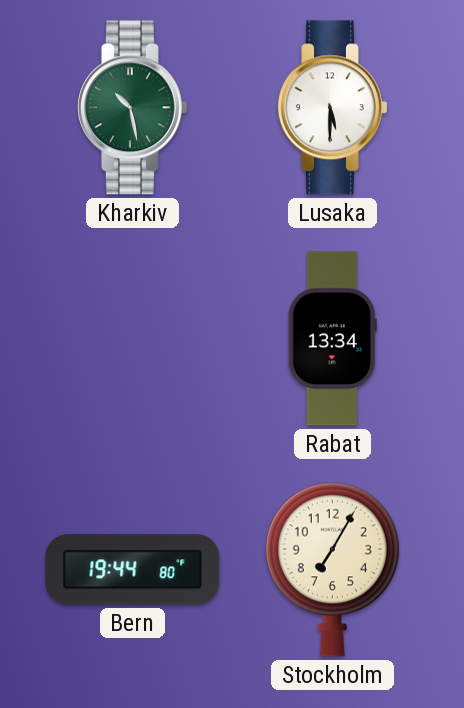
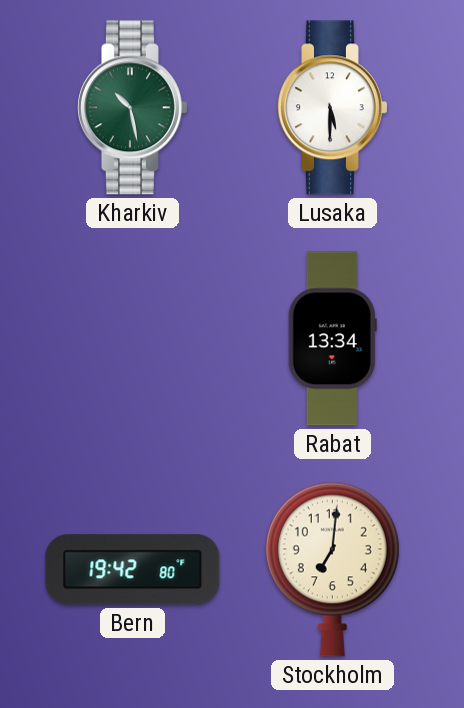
Bern: 19:44 -> 19:42
Stockholm: 7:05 -> 7:01
